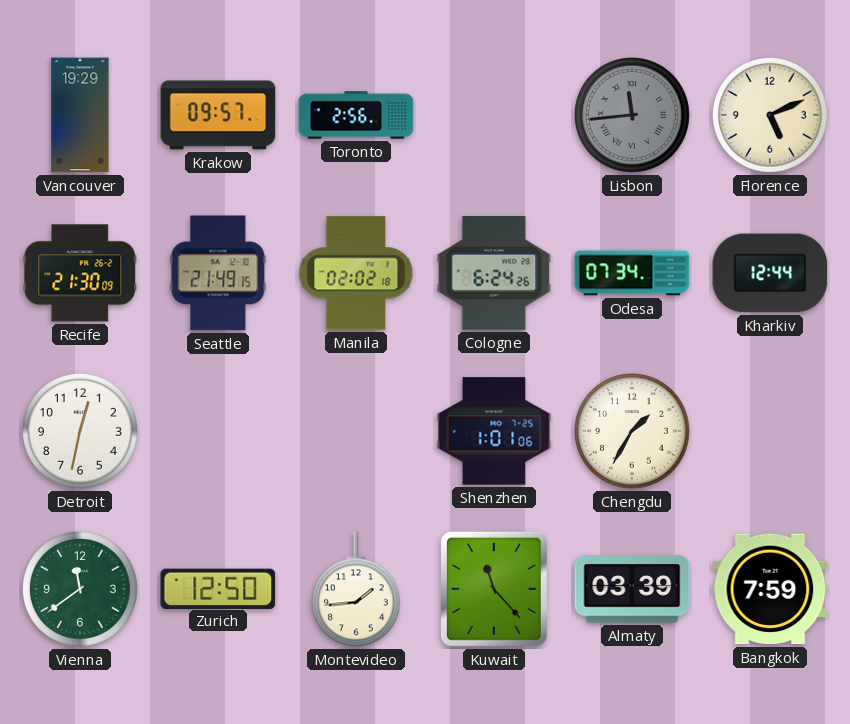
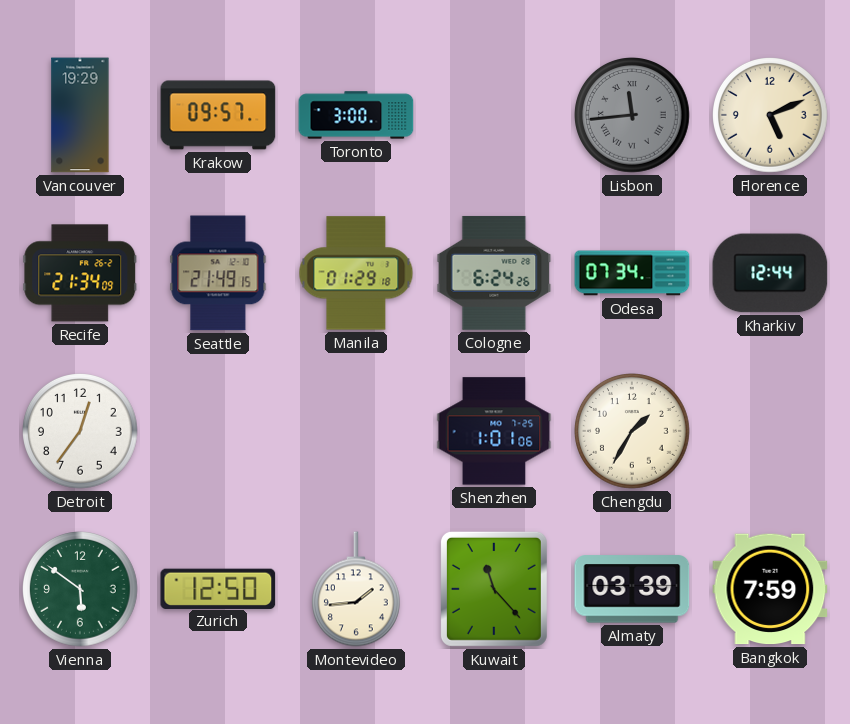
Toronto: 2:56 -> 3:00
Recife: 21:30 -> 21:34
Manila: 02:02 -> 01:29
Detroit: 12:32 -> 12:36
Vienna: 11:39 -> 5:51
